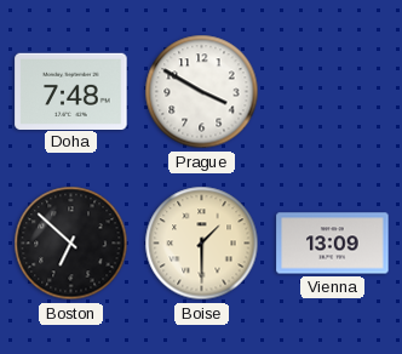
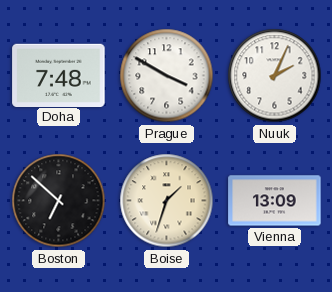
Nuuk: none -> 2:04
Boise: 1:30 -> 1:33
